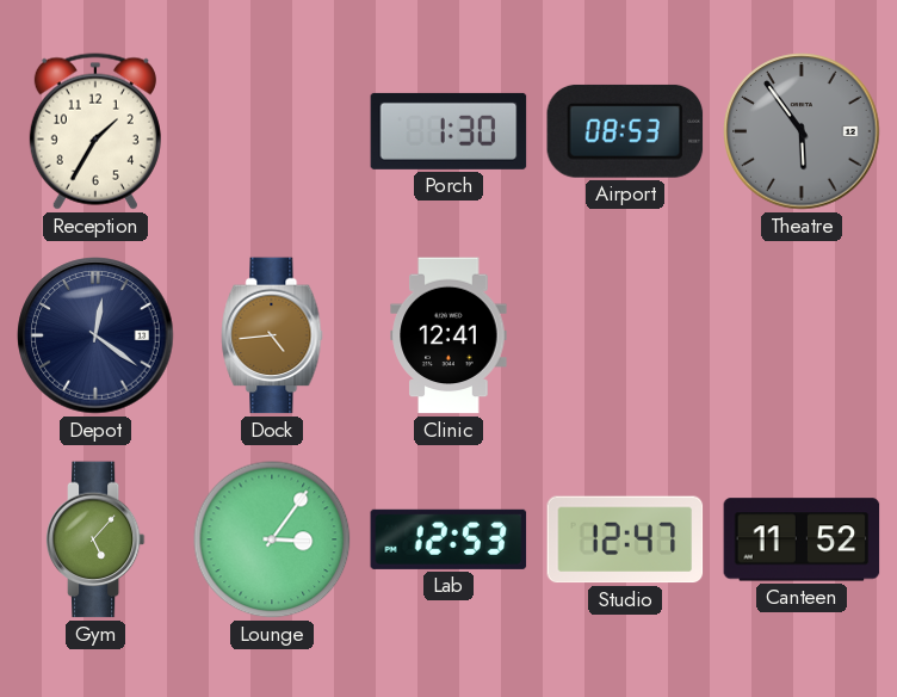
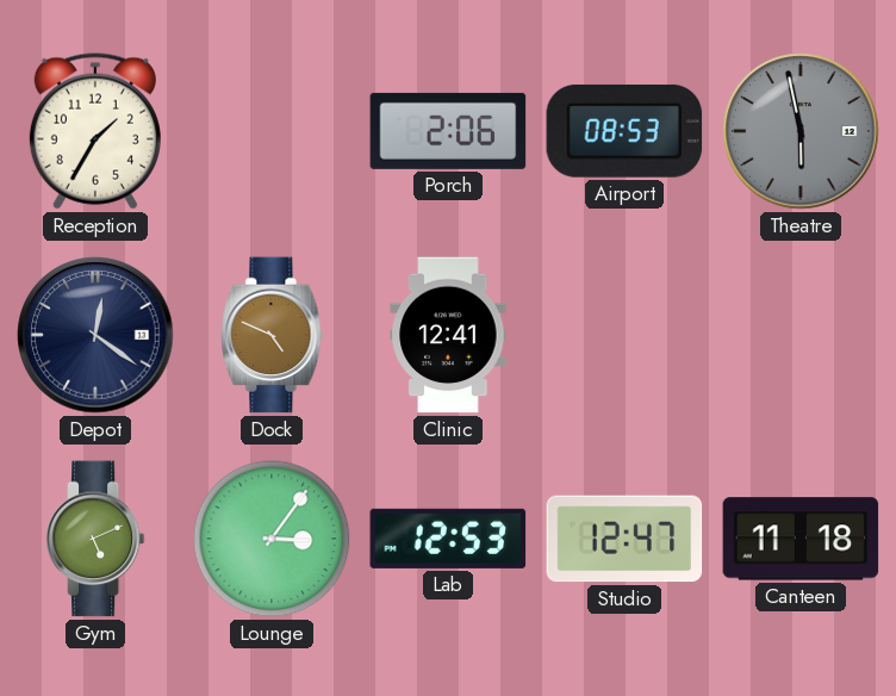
Porch: 1:30 -> 2:06
Theatre: 5:54 -> 5:58
Dock: 4:44 -> 4:49
Gym: 5:07 -> 5:11
Canteen: 11:52 -> 11:18
